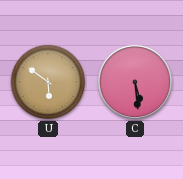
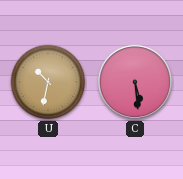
U: 5:51 -> 10:32
